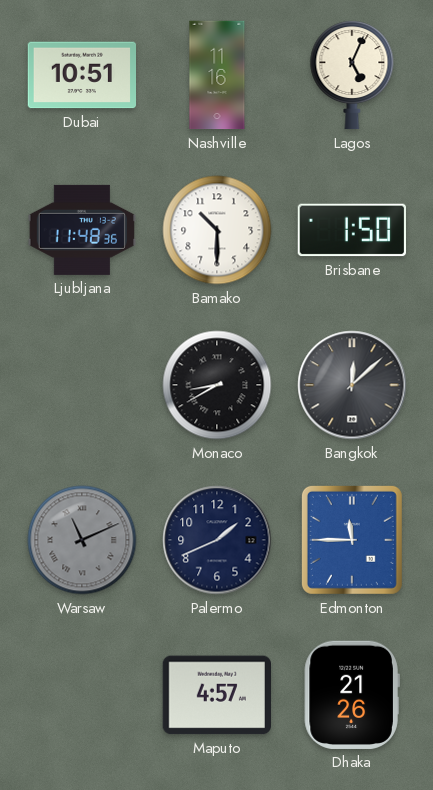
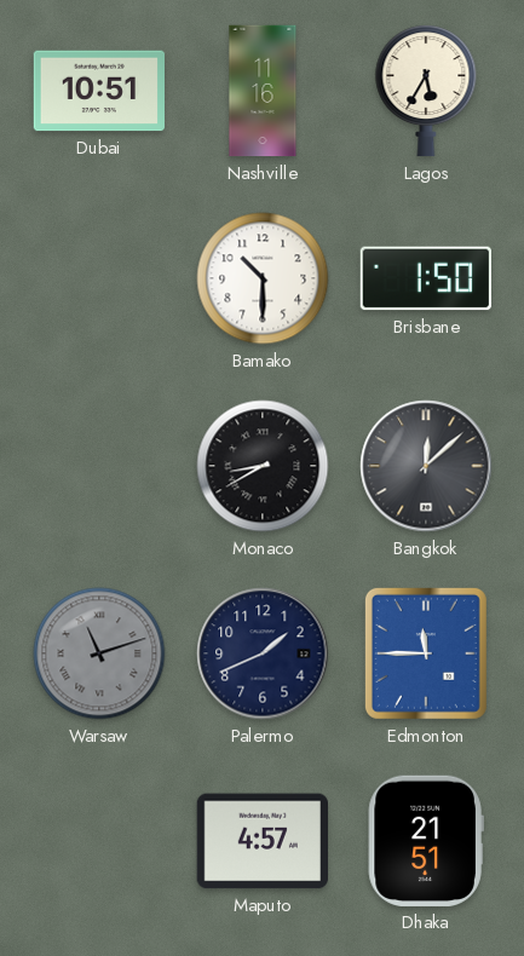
Lagos: 5:04 -> 5:35
Ljubljana: 11:48 -> none
Warsaw: 11:11 -> 11:12
Dhaka: 21:26 -> 21:51
